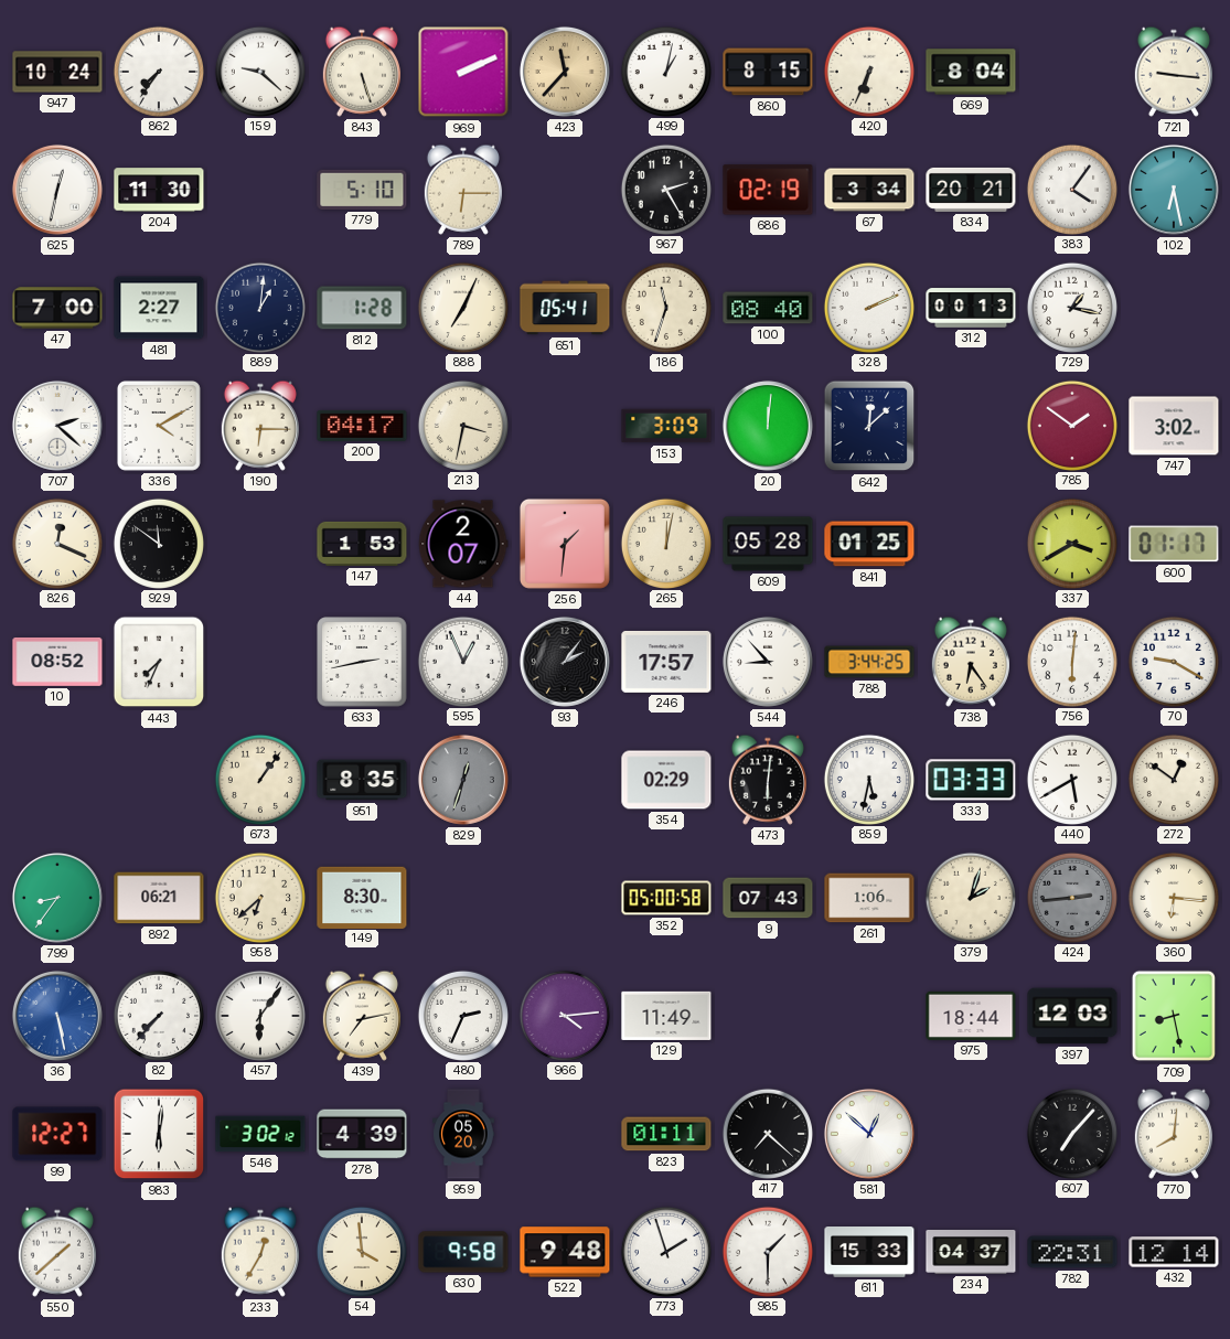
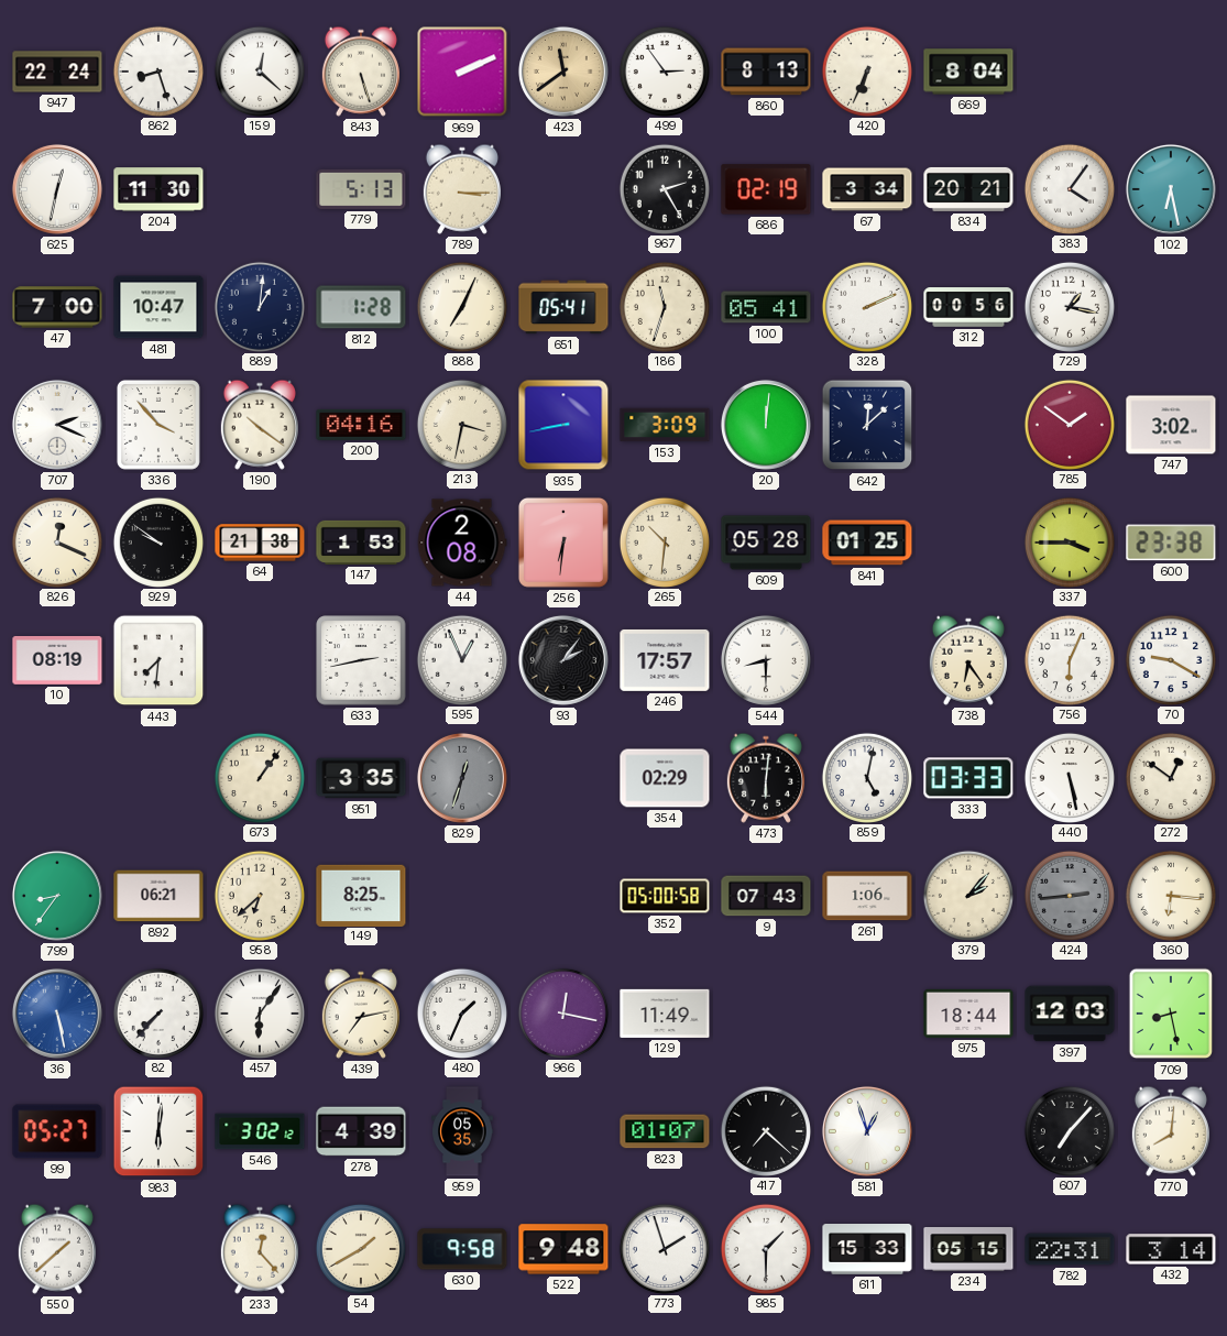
947: 10:24 -> 22:24
862: 7:36 -> 8:27
159: 9:22 -> 12:22
423: 11:37 -> 11:39
499: 1:02 -> 2:54
860: 8:15 -> 8:13
721: 9:16 -> none
779: 5:10 -> 5:13
789: 6:15 -> 3:15
481: 2:27 -> 10:47
100: 08:40 -> 05:41
312: 00:13 -> 00:56
707: 2:22 -> 2:19
336: 4:10 -> 3:53
190: 6:15 -> 10:21
200: 04:17 -> 04:16
935: none -> 8:43
929: 11:51 -> 9:51
64: none -> 21:38
44: 2:07 -> 2:08
256: 1:31 -> 6:31
265: 12:02 -> 10:31
337: 3:40 -> 3:45
600: 01:17 -> 23:38
10: 08:52 -> 08:19
443: 7:34 -> 7:31
544: 8:53 -> 8:30
788: 3:44 -> none
756: 6:01 -> 6:04
951: 8:35 -> 3:35
859: 5:32 -> 5:02
440: 5:40 -> 5:28
149: 8:30 -> 8:25
379: 2:03 -> 2:07
480: 2:34 -> 1:34
966: 4:14 -> 12:17
99: 12:27 -> 05:27
959: 05:20 -> 05:35
823: 01:11 -> 01:07
581: 12:52 -> 12:57
233: 12:35 -> 12:23
54: 3:59 -> 1:40
234: 04:37 -> 05:15
432: 12:14 -> 3:14
